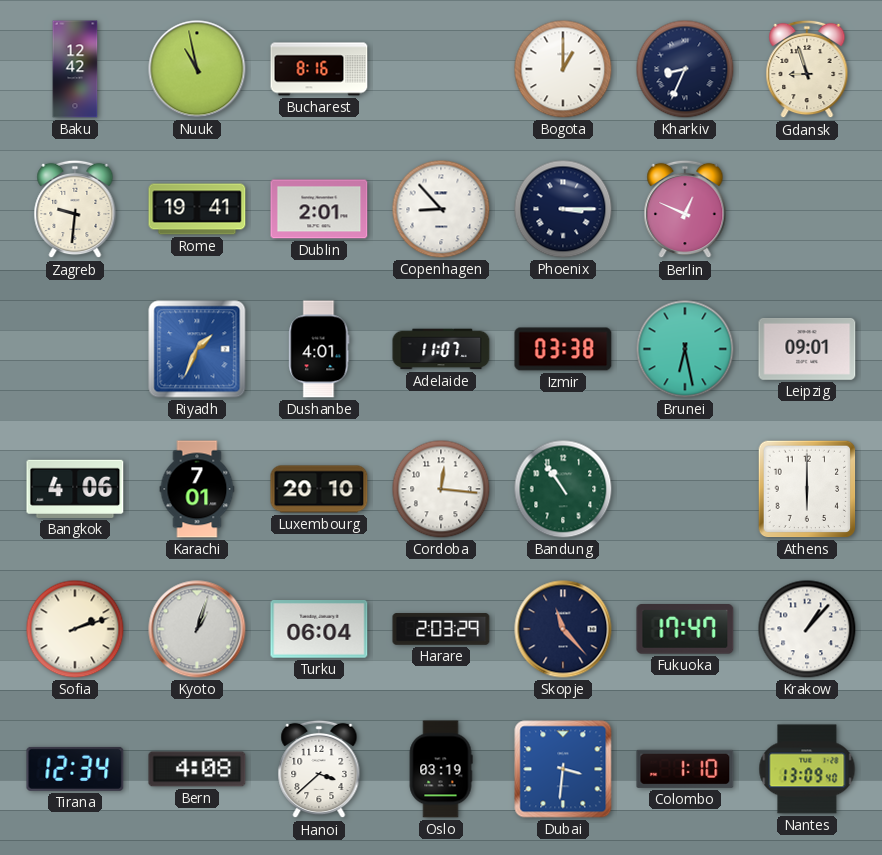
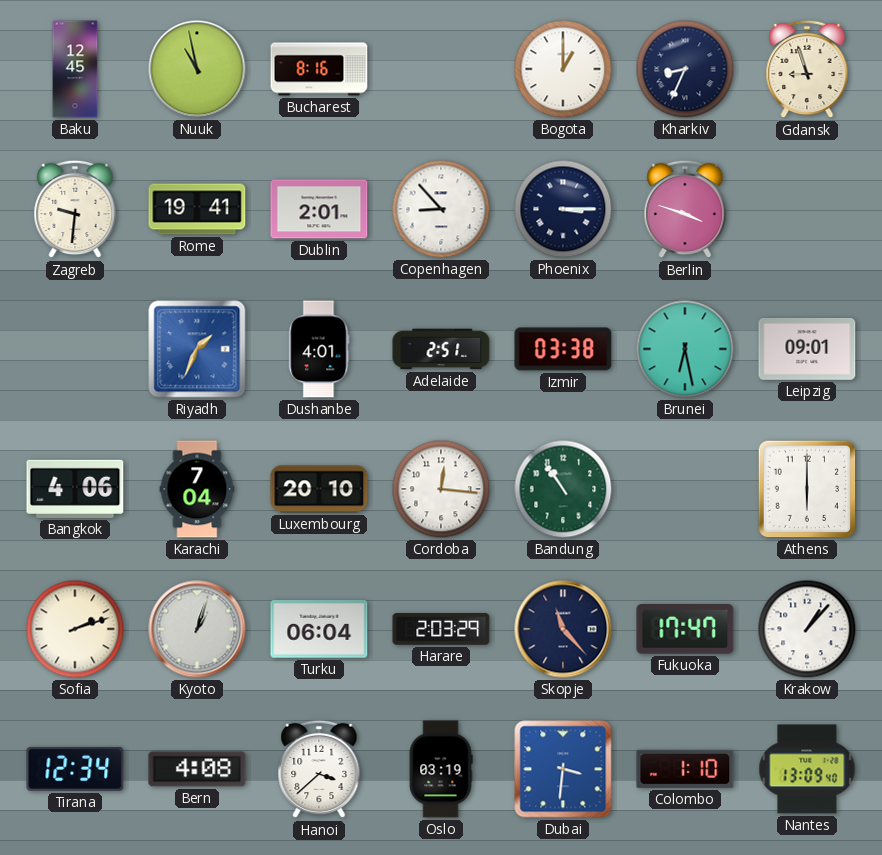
Baku: 12:42 -> 12:45
Berlin: 12:49 -> 3:48
Adelaide: 11:07 -> 2:51
Karachi: 7:01 -> 7:04
